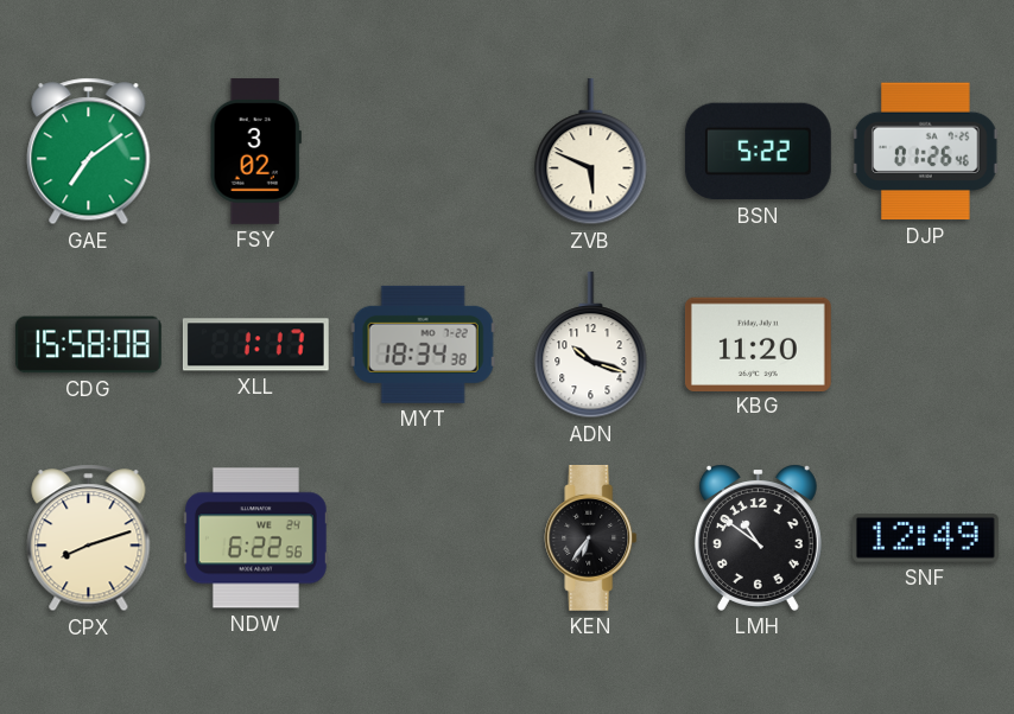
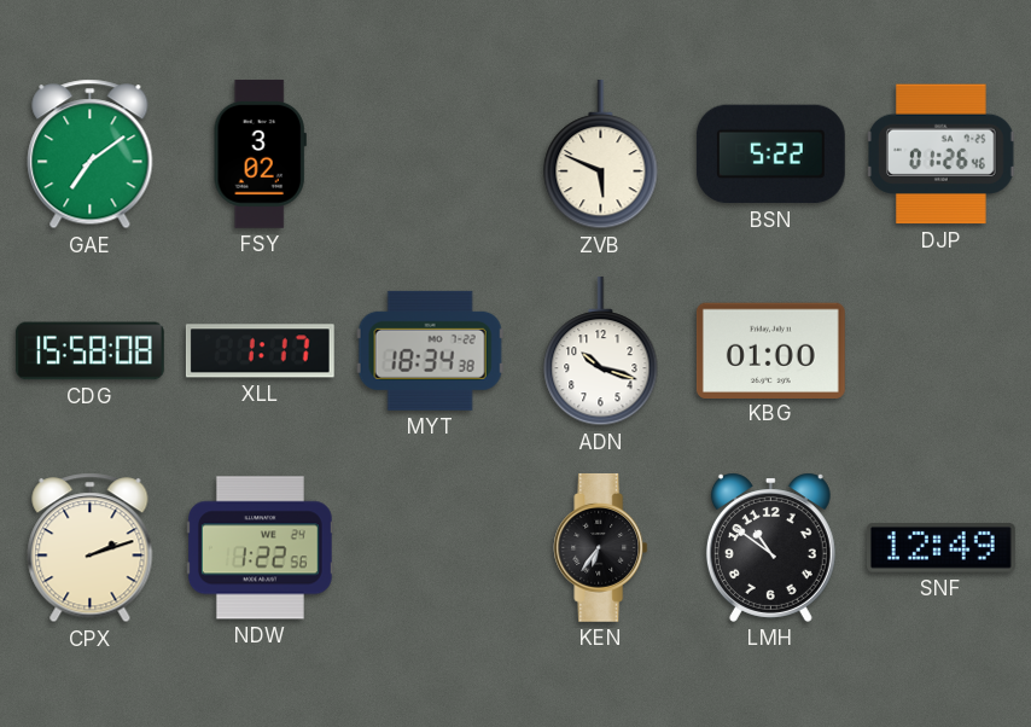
KBG: 11:20 -> 01:00
CPX: 8:12 -> 2:12
NDW: 6:22 -> 1:22
